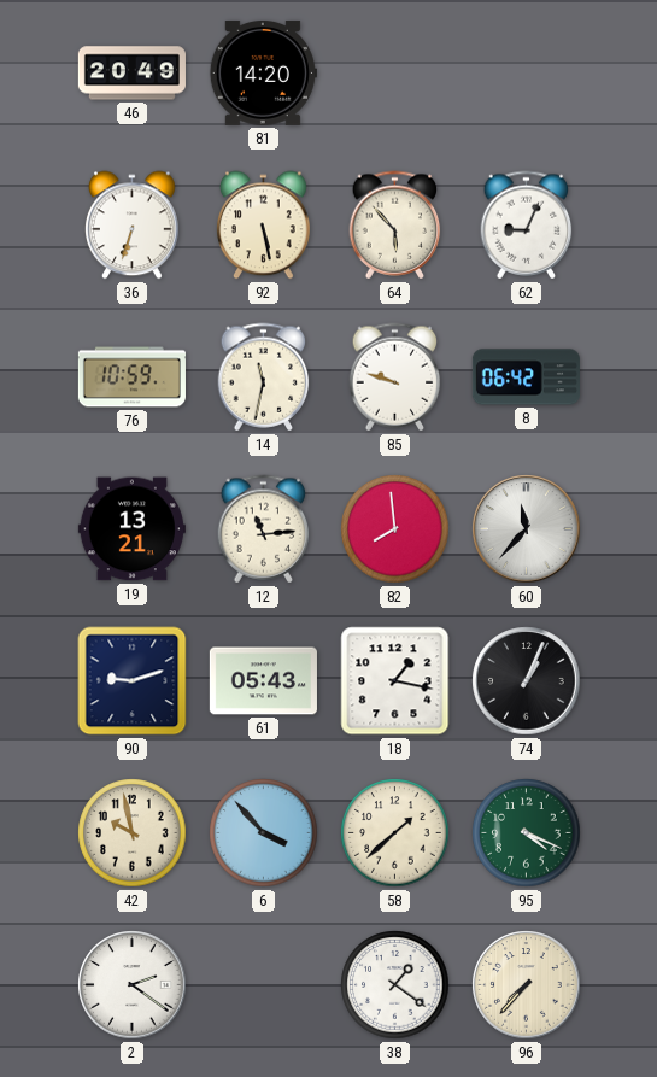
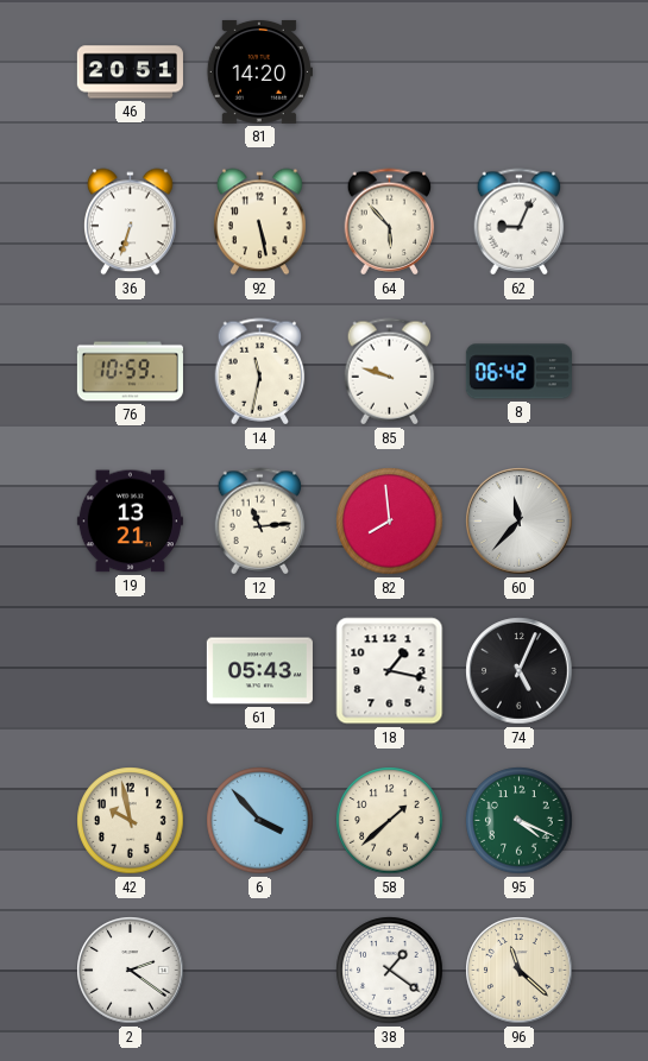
46: 20:49 -> 20:51
90: 9:12 -> none
74: 1:04 -> 5:04
96: 7:37 -> 11:22
